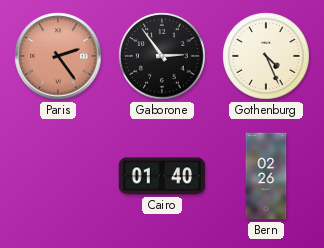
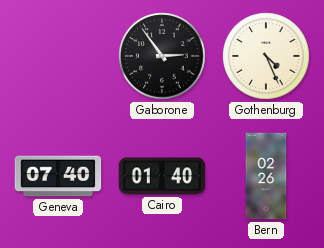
Paris: 2:24 -> none
Geneva: none -> 07:40
